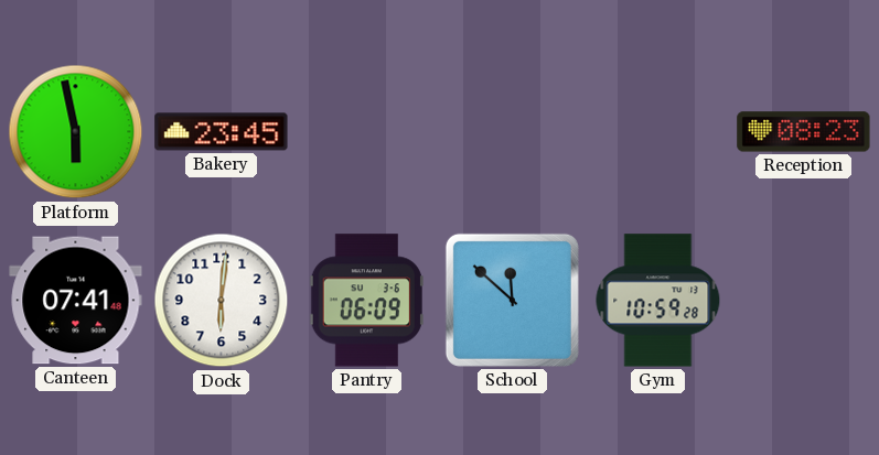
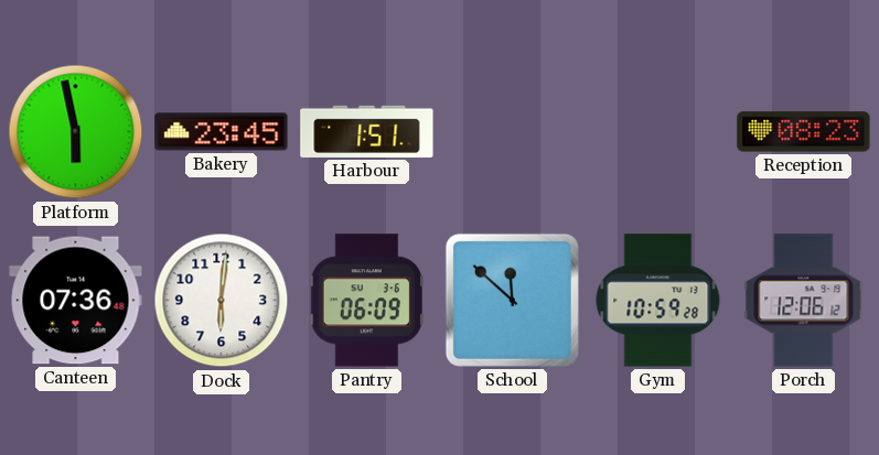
Harbour: none -> 1:51
Canteen: 07:41 -> 07:36
Porch: none -> 12:06
